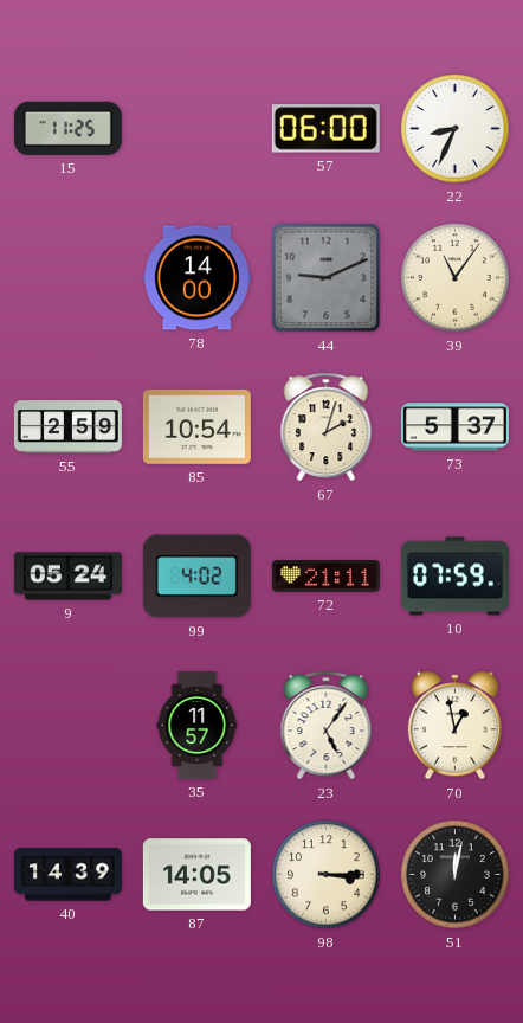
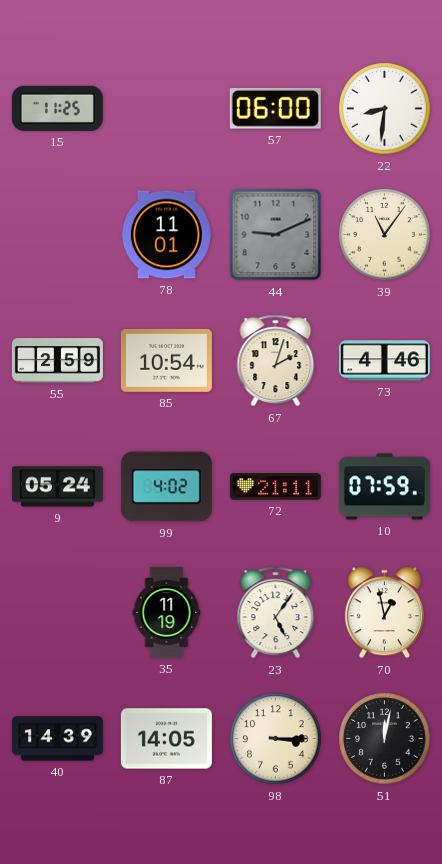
22: 8:34 -> 8:31
78: 14:00 -> 11:01
73: 5:37 -> 4:46
35: 11:57 -> 11:19
